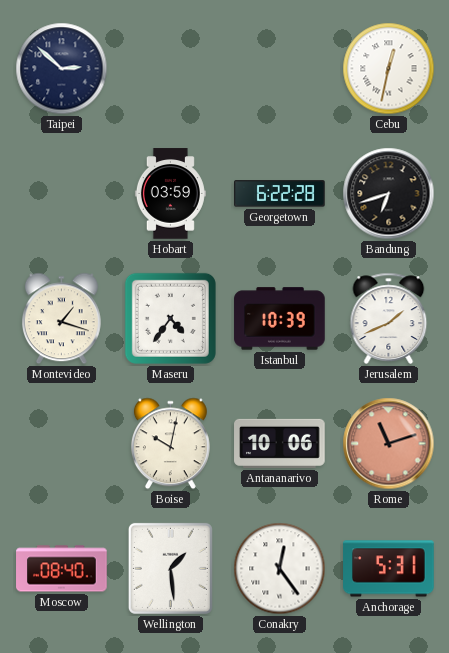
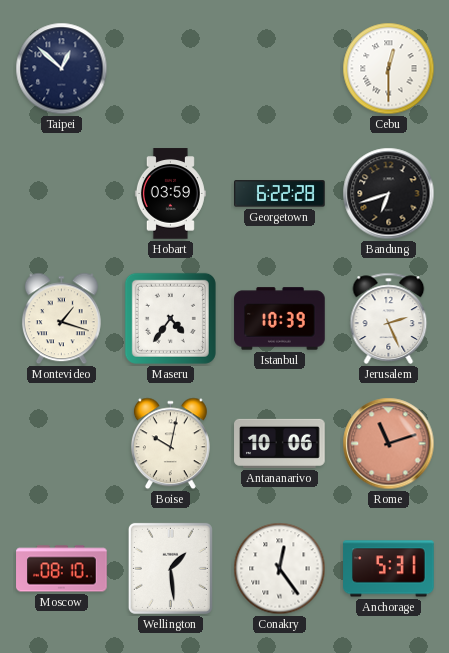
Taipei: 2:52 -> 12:52
Cebu: 12:32 -> 12:30
Jerusalem: 1:41 -> 2:26
Moscow: 08:40 -> 08:10
